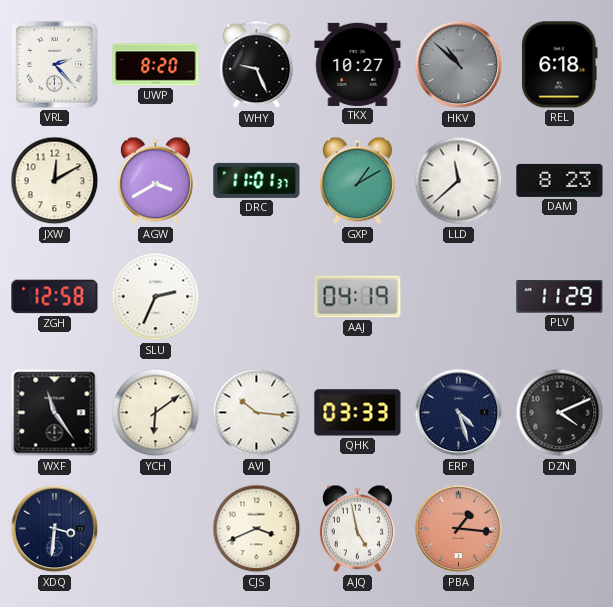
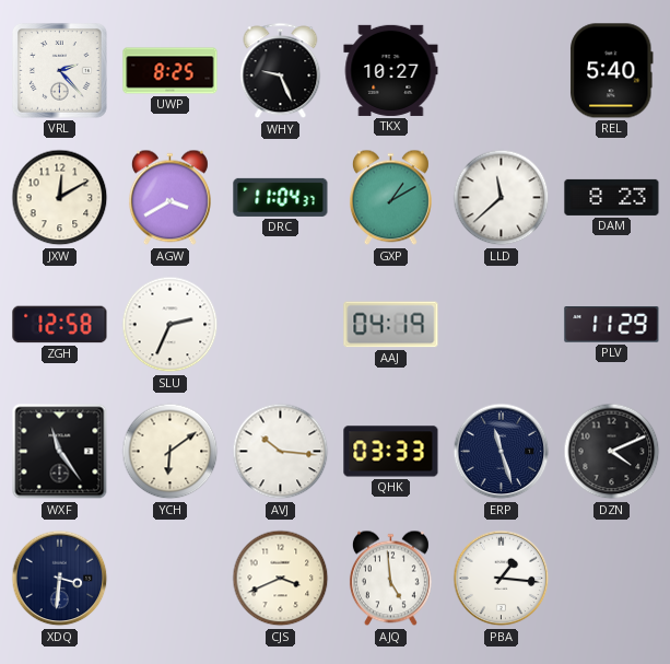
UWP: 8:20 -> 8:25
HKV: 10:52 -> none
REL: 6:18 -> 5:40
DRC: 11:01 -> 11:04
ERP: 4:27 -> 11:27
AJQ: 4:58 -> 4:59
PBA dial: salmon -> white
